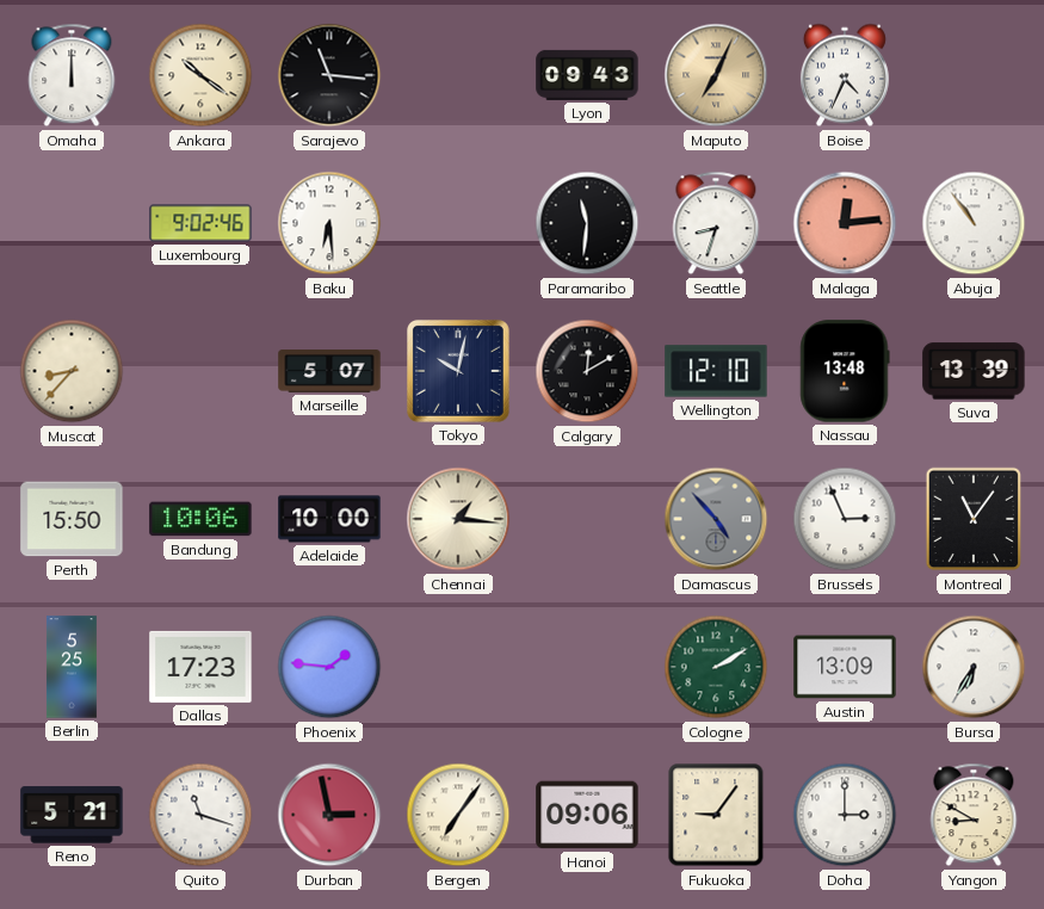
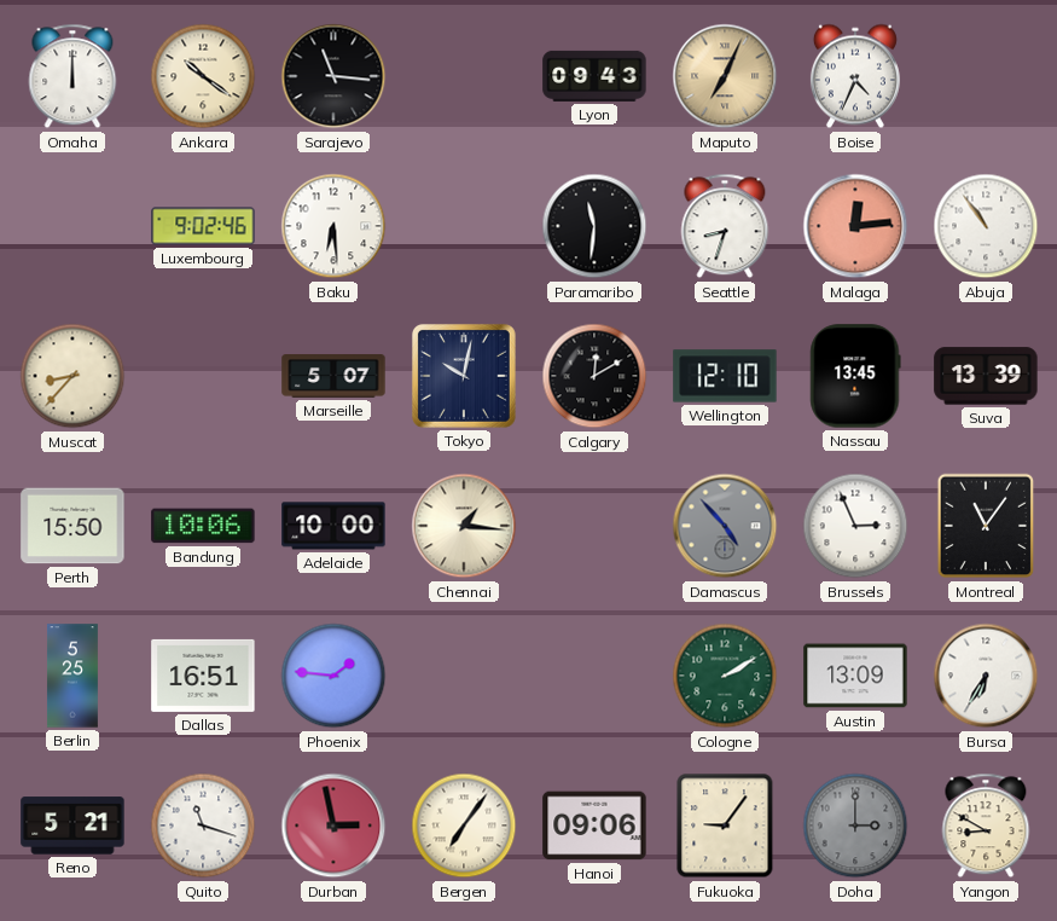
Nassau: 13:48 -> 13:45
Dallas: 17:23 -> 16:51
Doha dial: white -> grey
